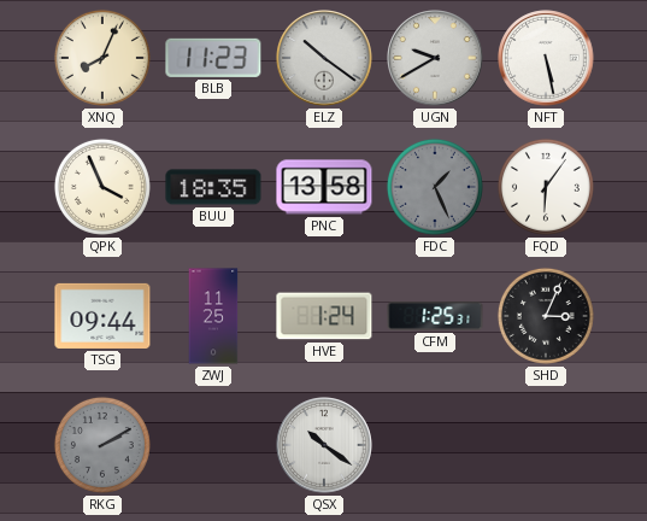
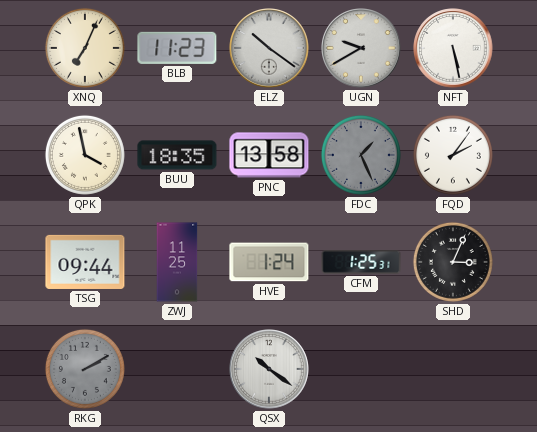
XNQ: 8:04 -> 7:04
QPK: 3:56 -> 3:58
FQD: 6:06 -> 2:06
